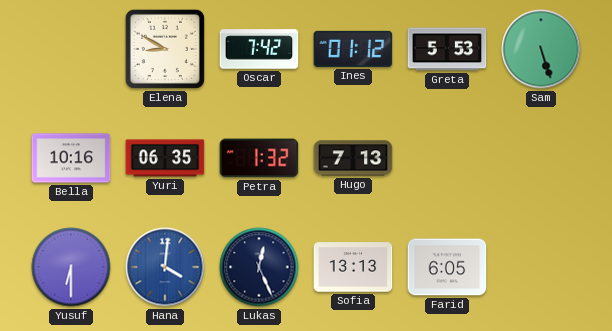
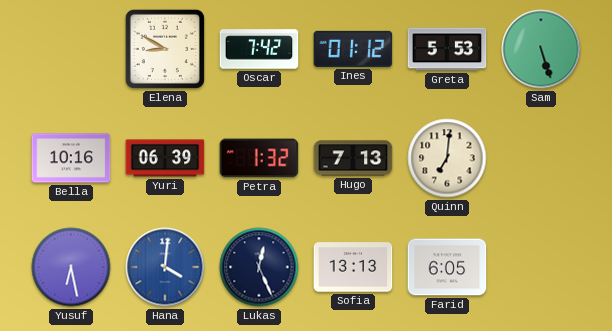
Yuri: 06:35 -> 06:39
Quinn: none -> 7:01
Yusuf: 6:30 -> 6:28
